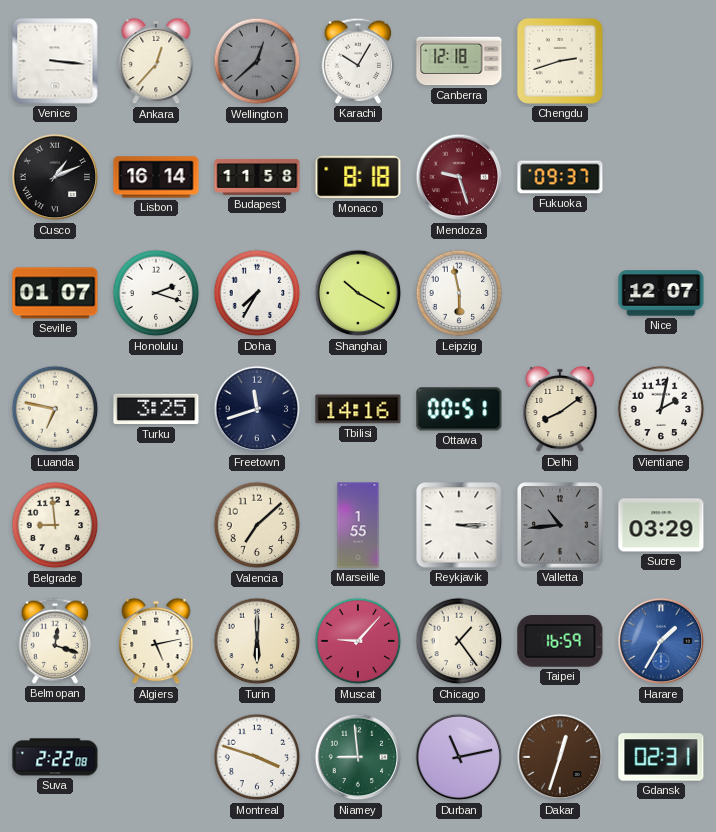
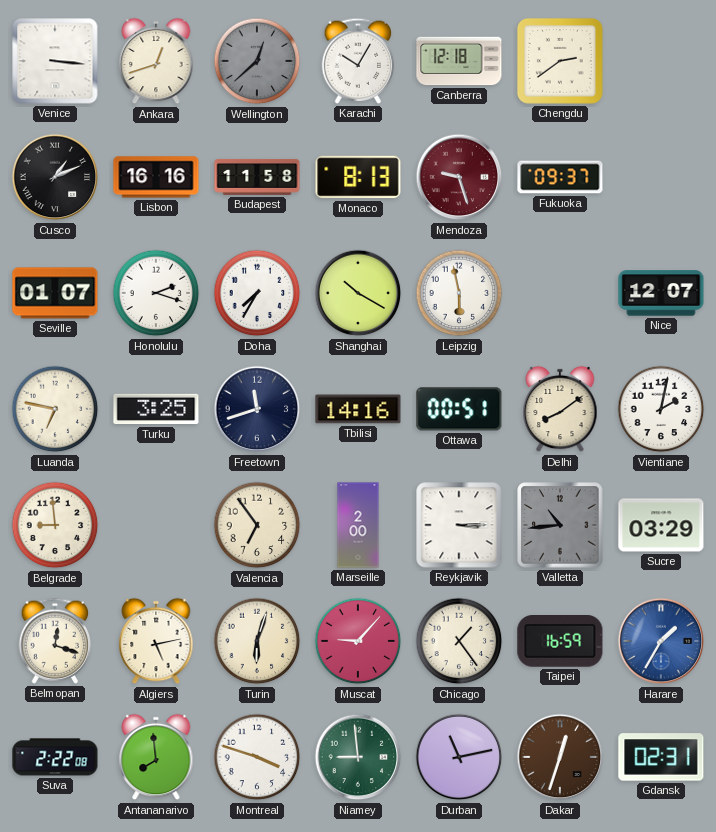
Ankara: 12:37 -> 12:42
Chengdu: 2:42 -> 2:39
Lisbon: 16:14 -> 16:16
Monaco: 8:18 -> 8:13
Valencia: 7:08 -> 6:54
Marseille: 1:55 -> 2:00
Turin: 6:00 -> 6:03
Antananarivo: none -> 7:59
